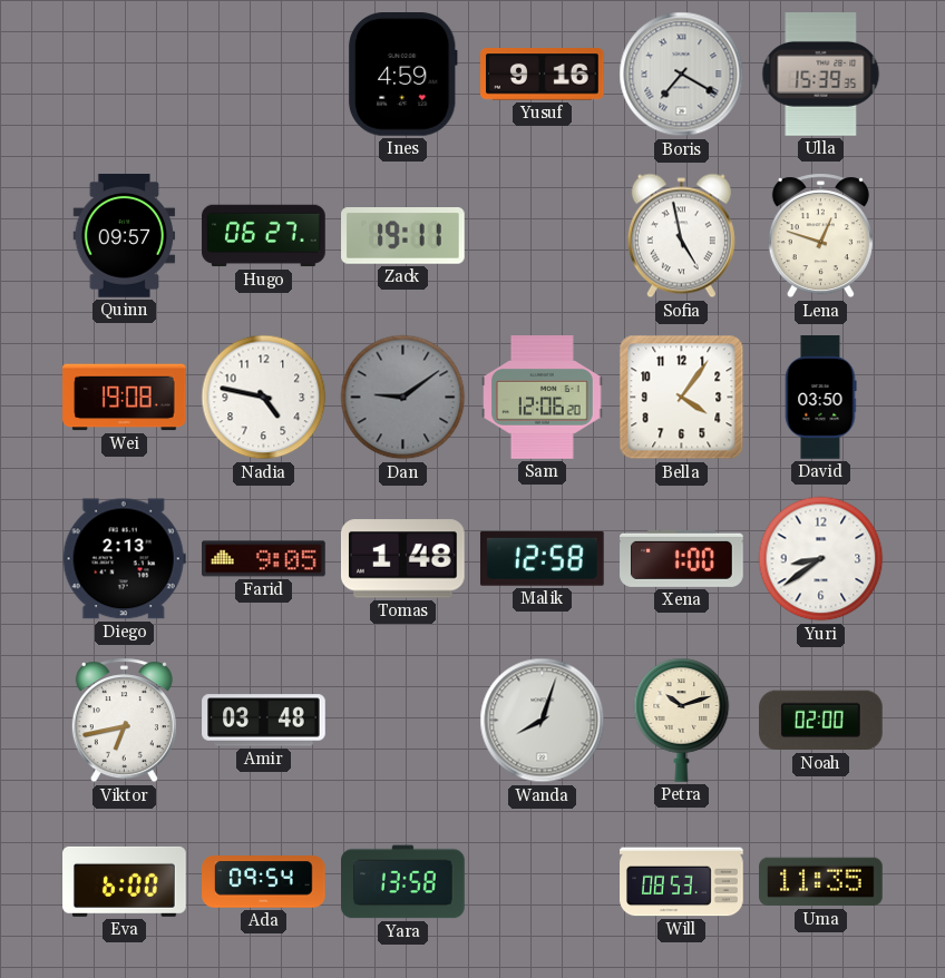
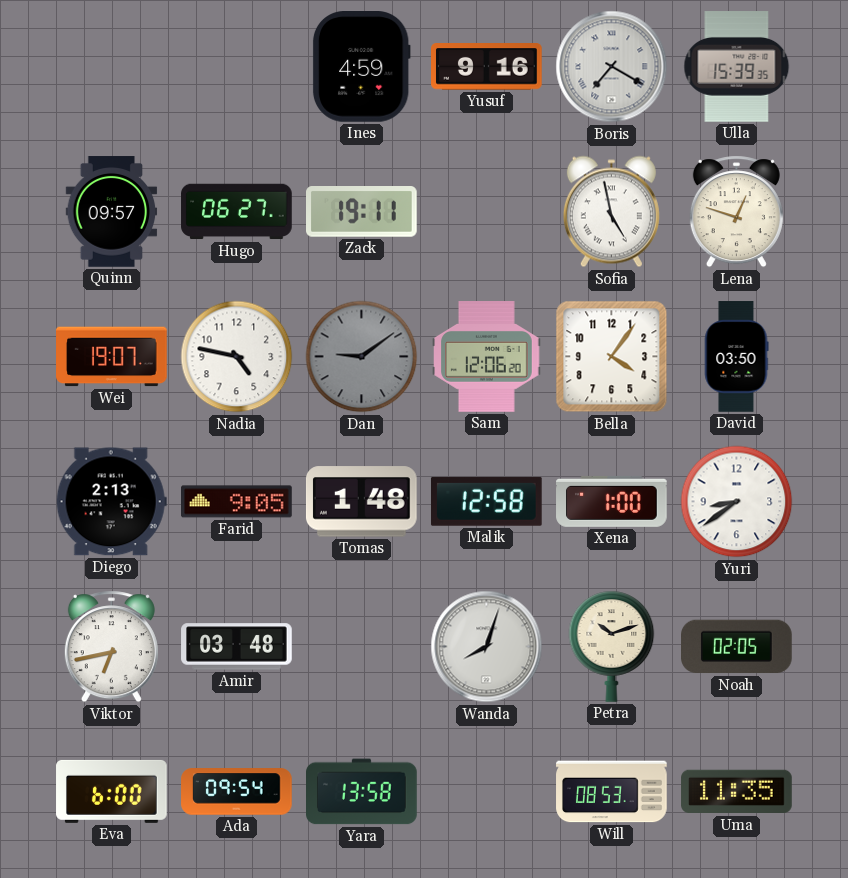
Wei: 19:08 -> 19:07
Noah: 02:00 -> 02:05
